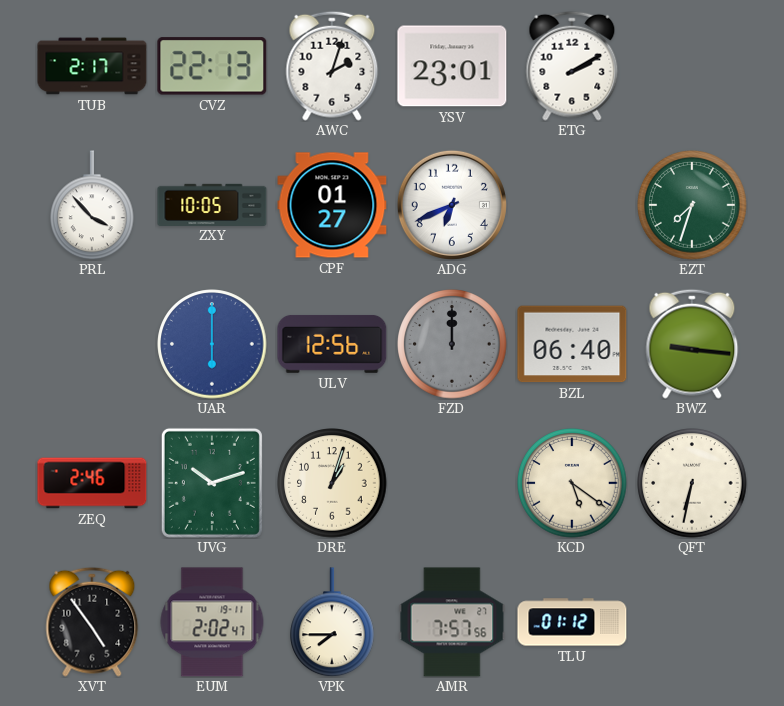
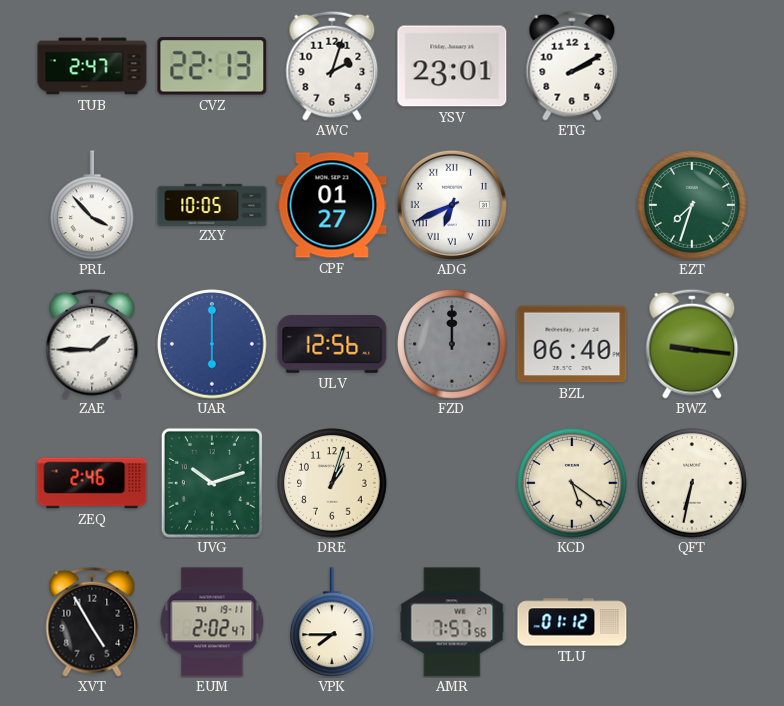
TUB: 2:17 -> 2:47
ADG numerals: Arabic -> Roman
ZAE: none -> 1:45
XVT: 4:54 -> 4:55
